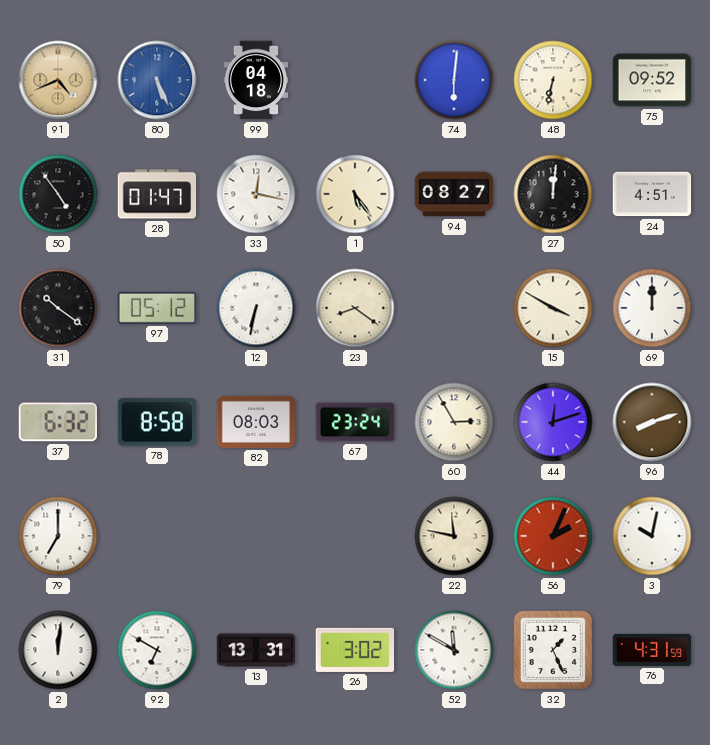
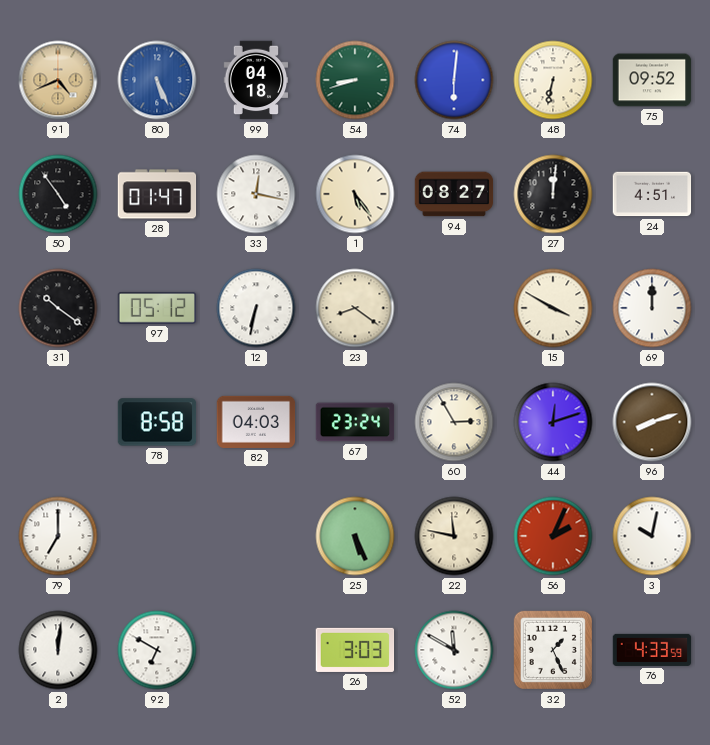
54: none -> 8:42
37: 6:32 -> none
82: 08:03 -> 04:03
25: none -> 5:26
13: 13:31 -> none
26: 3:02 -> 3:03
76: 4:31 -> 4:33
